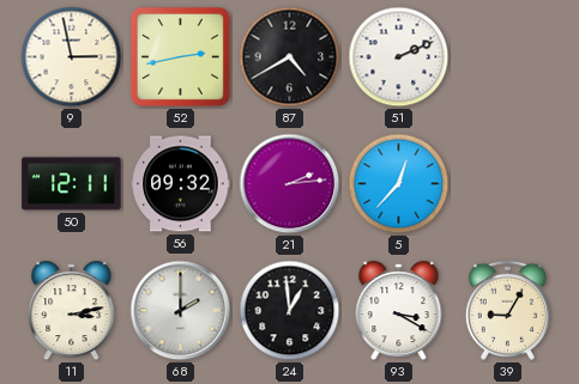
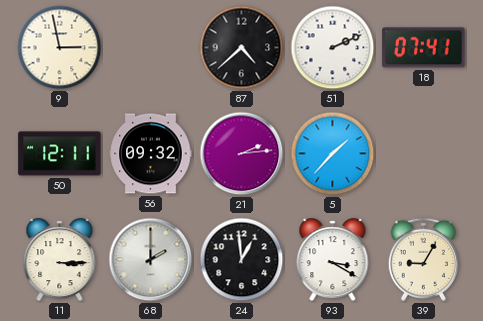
52: 2:43 -> none
87: 4:40 -> 4:38
18: none -> 07:41
5: 12:37 -> 1:37
11: 3:13 -> 3:15
